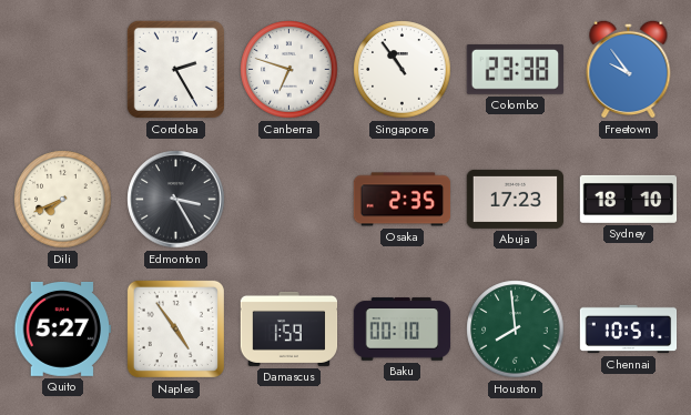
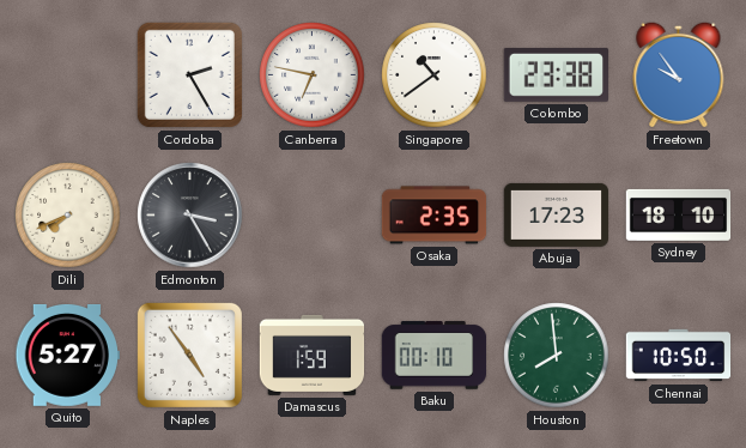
Canberra: 6:48 -> 6:47
Singapore: 10:54 -> 10:39
Chennai: 10:51 -> 10:50
